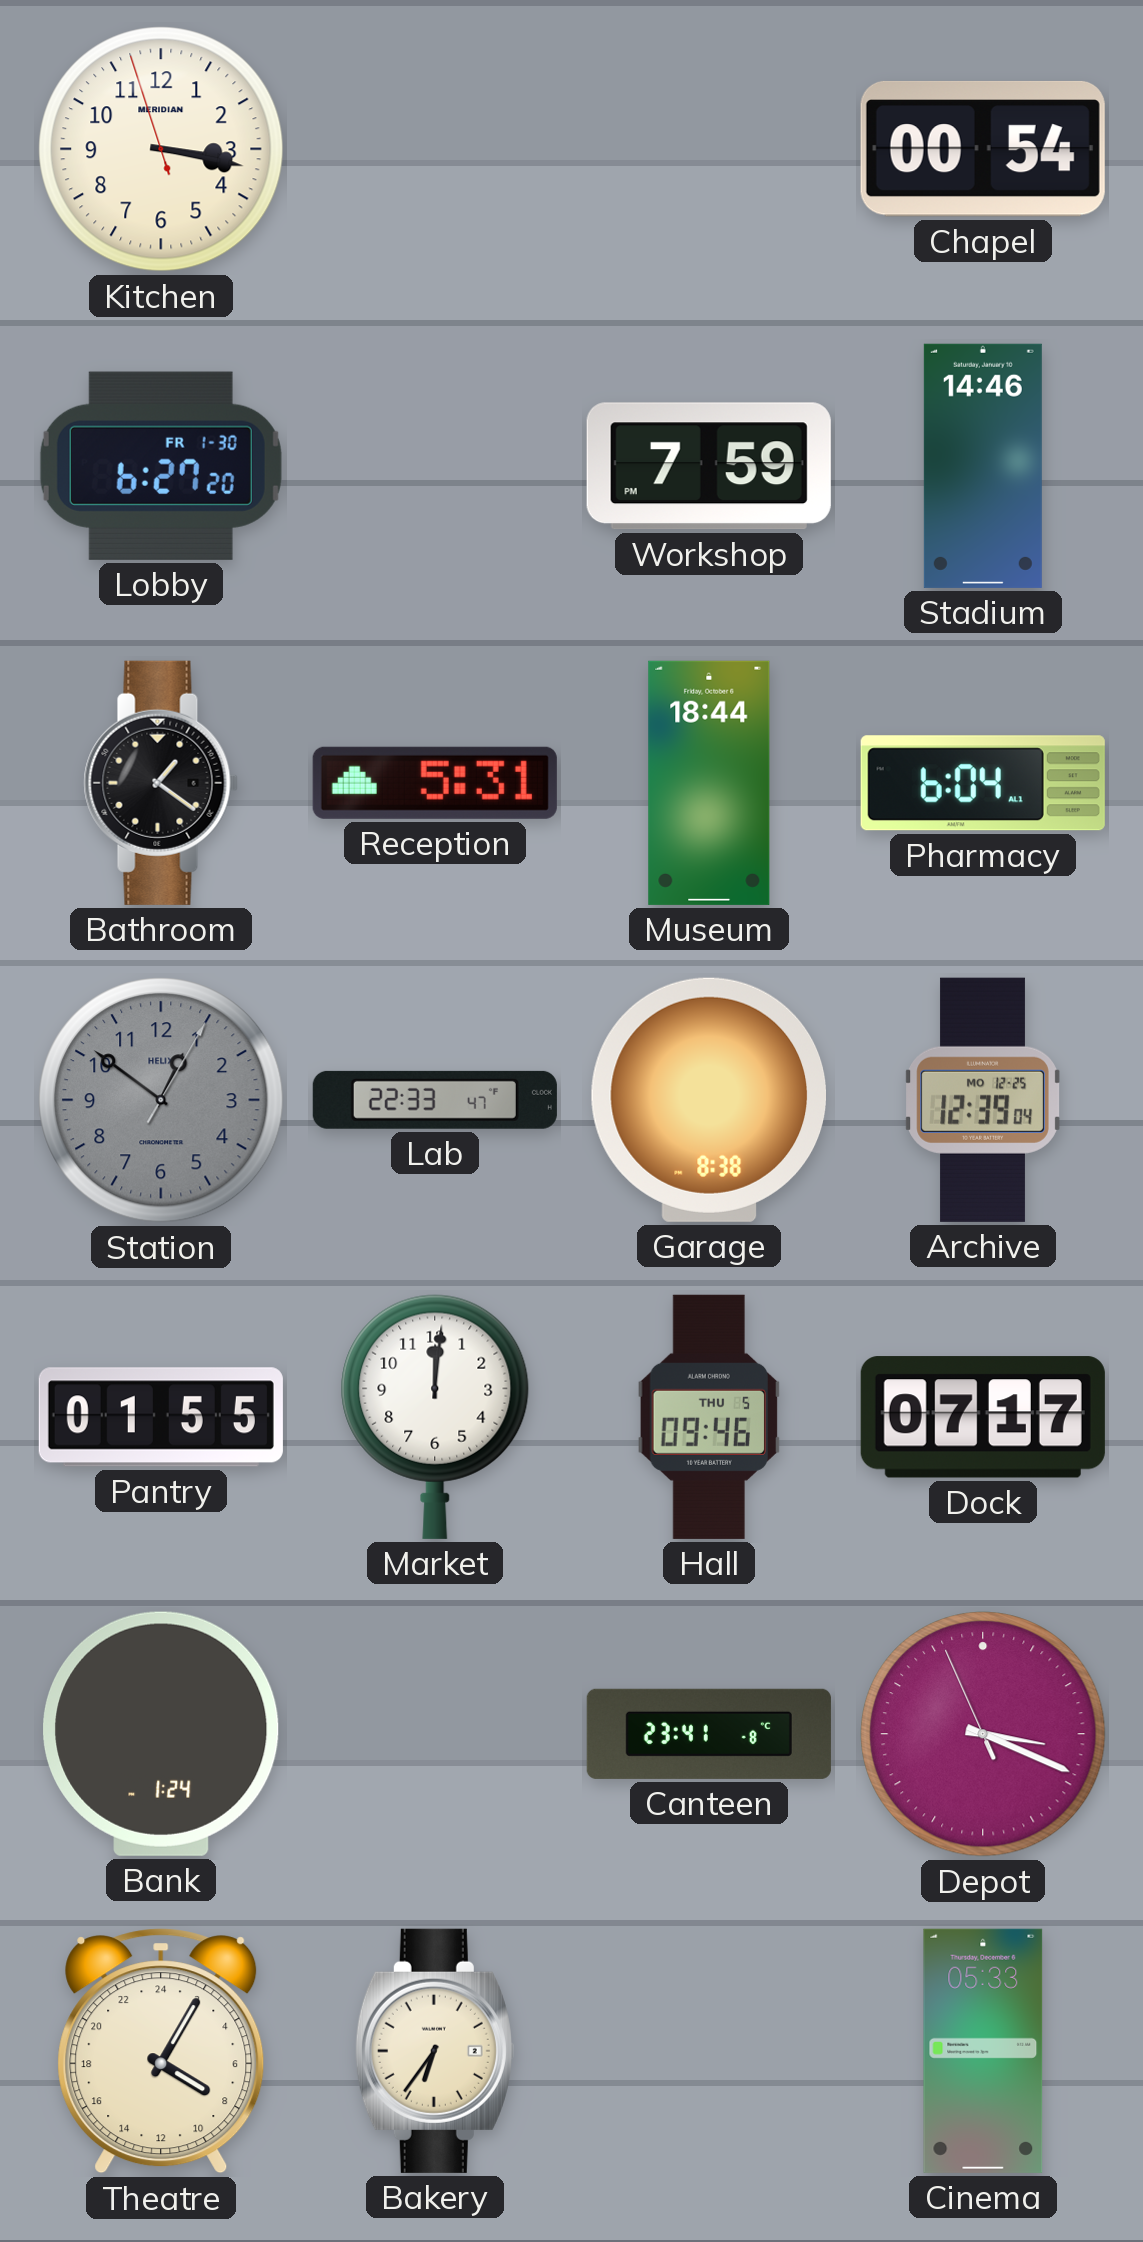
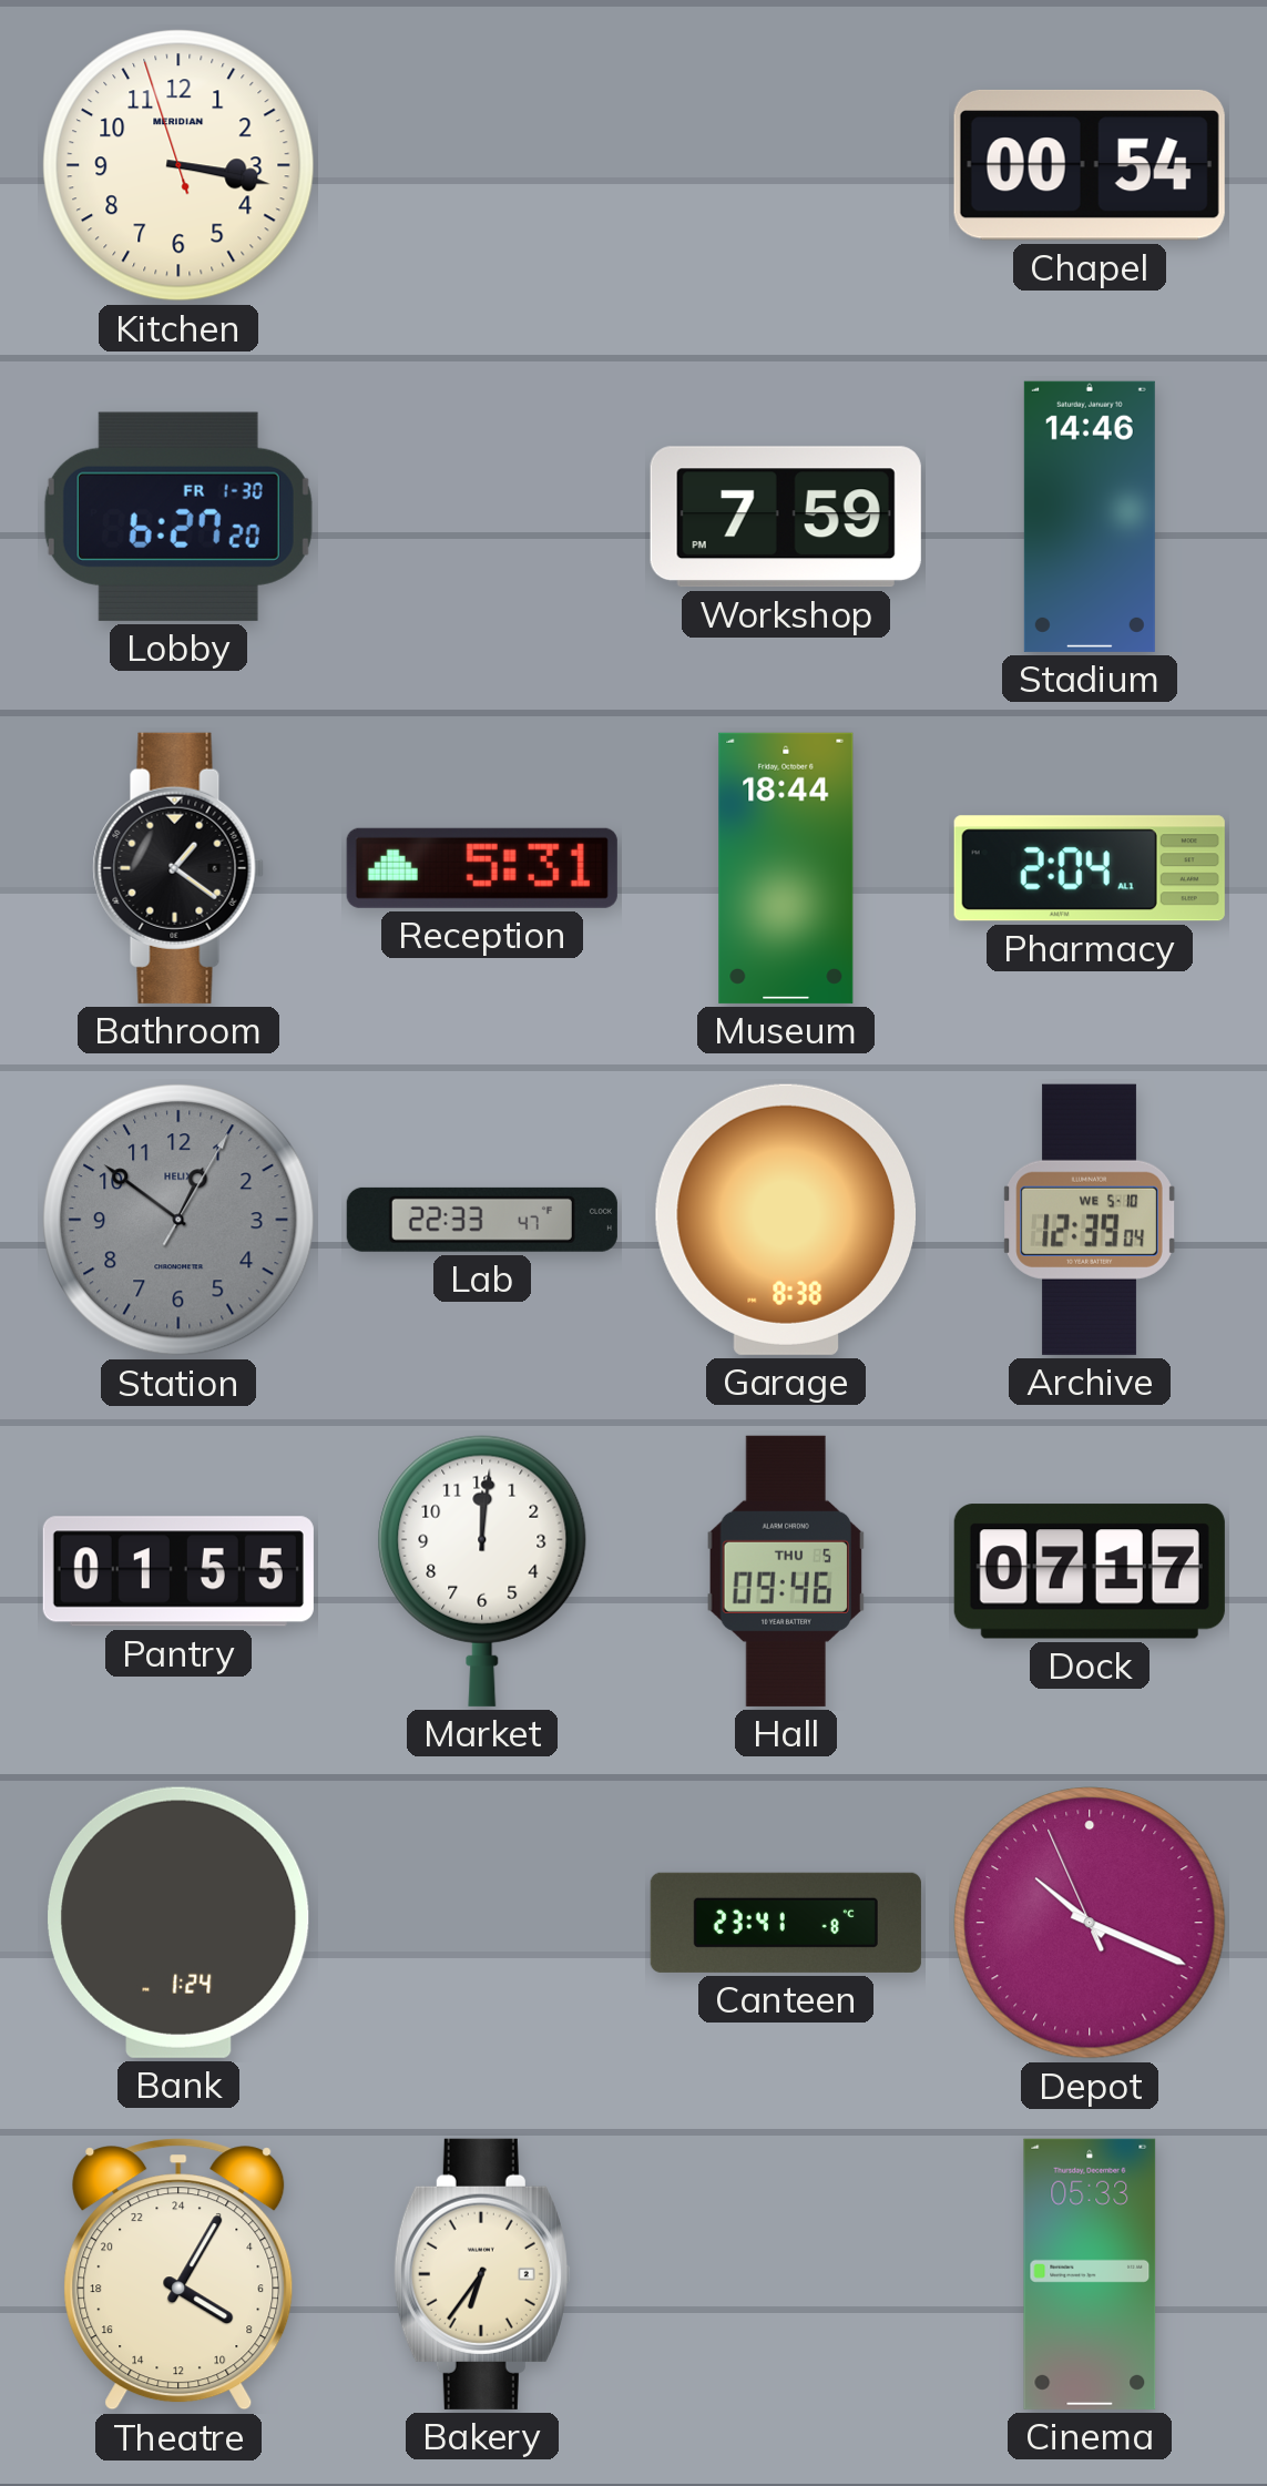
Pharmacy: 6:04 -> 2:04
Archive date: MO 12-25 -> WE 5-10
Depot: 3:18 -> 10:18
